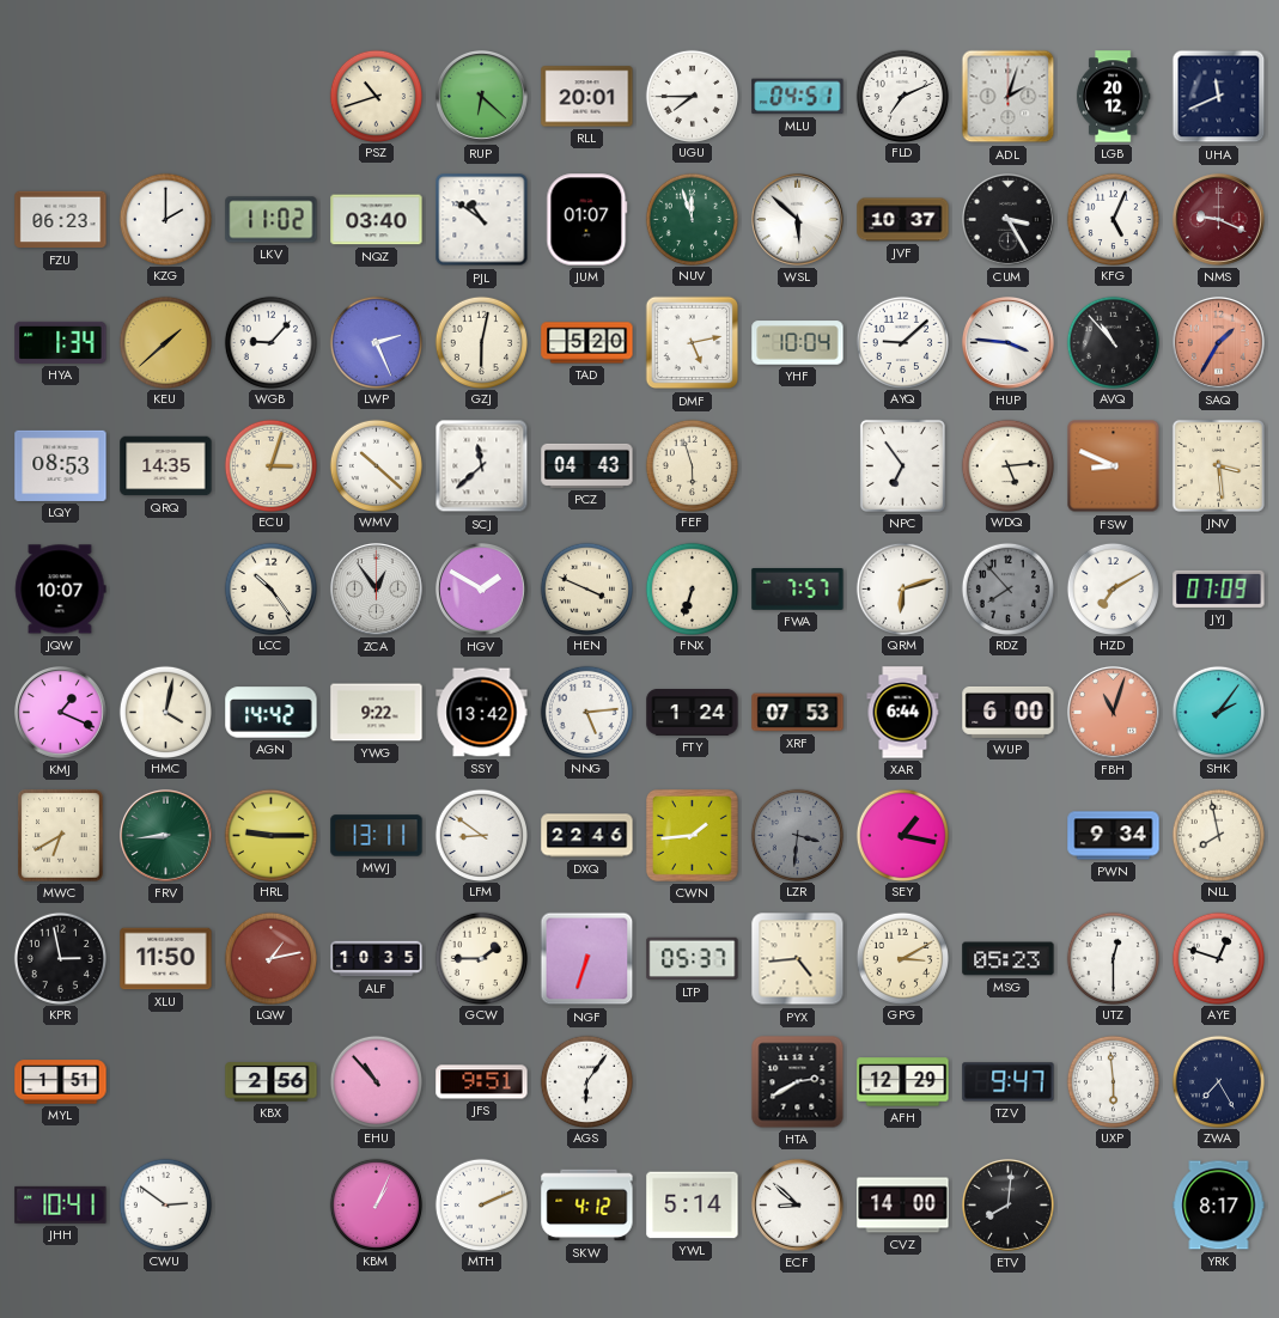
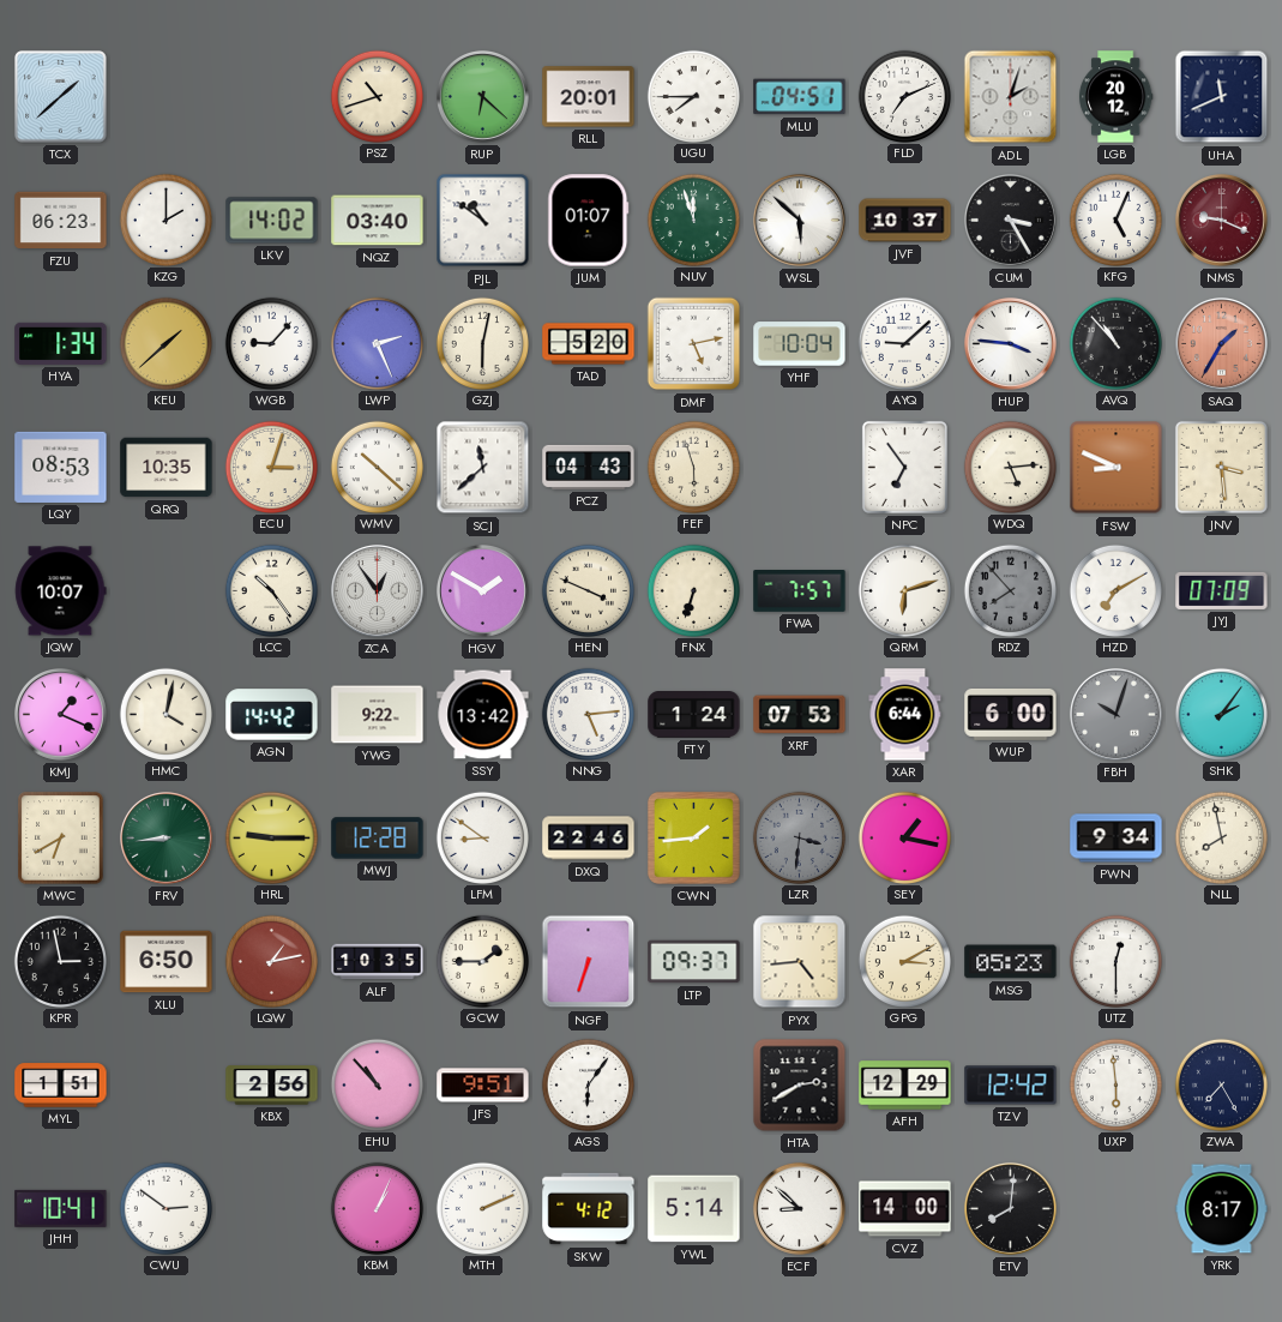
TCX: none -> 1:38
LKV: 11:02 -> 14:02
QRQ: 14:35 -> 10:35
FBH: 11:03 -> 10:03
FBH dial: salmon -> grey
MWJ: 13:11 -> 12:28
XLU: 11:50 -> 6:50
LTP: 05:37 -> 09:37
AYE: 12:48 -> none
TZV: 9:47 -> 12:42
